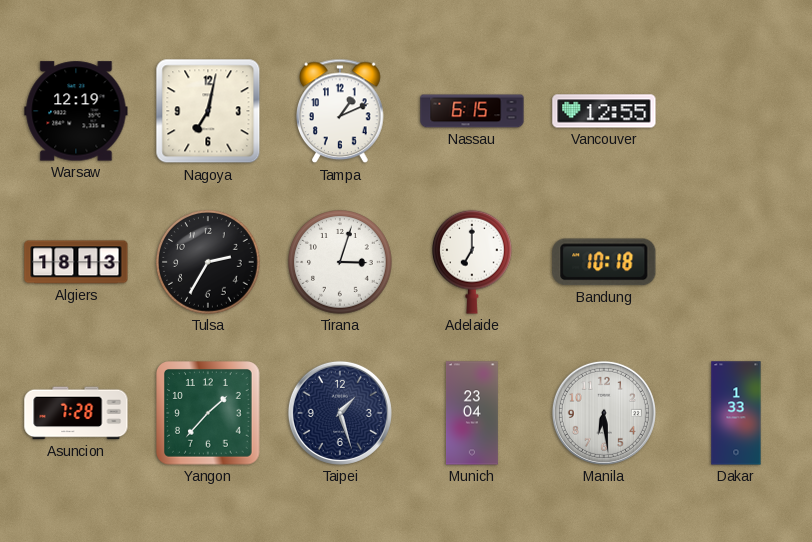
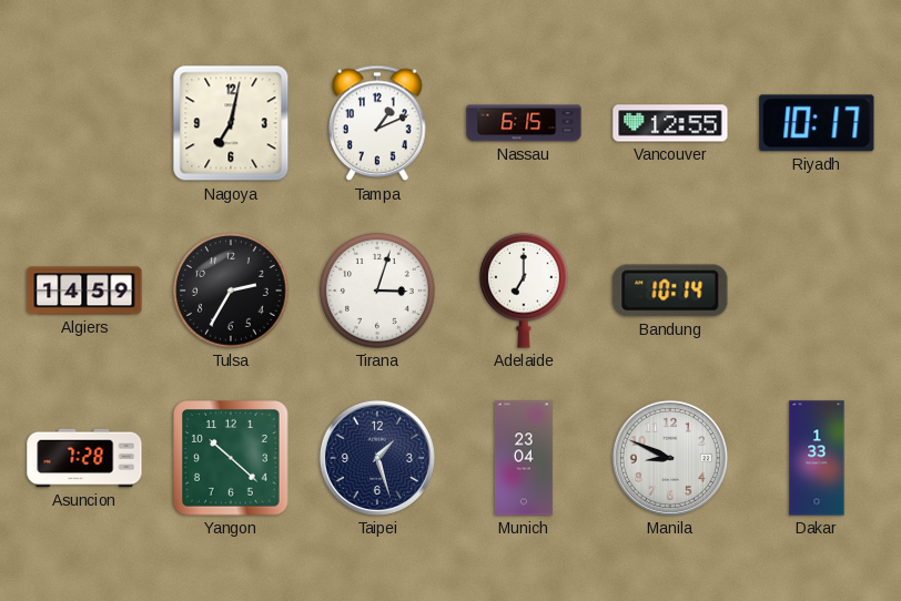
Warsaw: 12:19 -> none
Riyadh: none -> 10:17
Algiers: 18:13 -> 14:59
Bandung: 10:18 -> 10:14
Yangon: 1:37 -> 10:22
Manila: 6:29 -> 8:49
